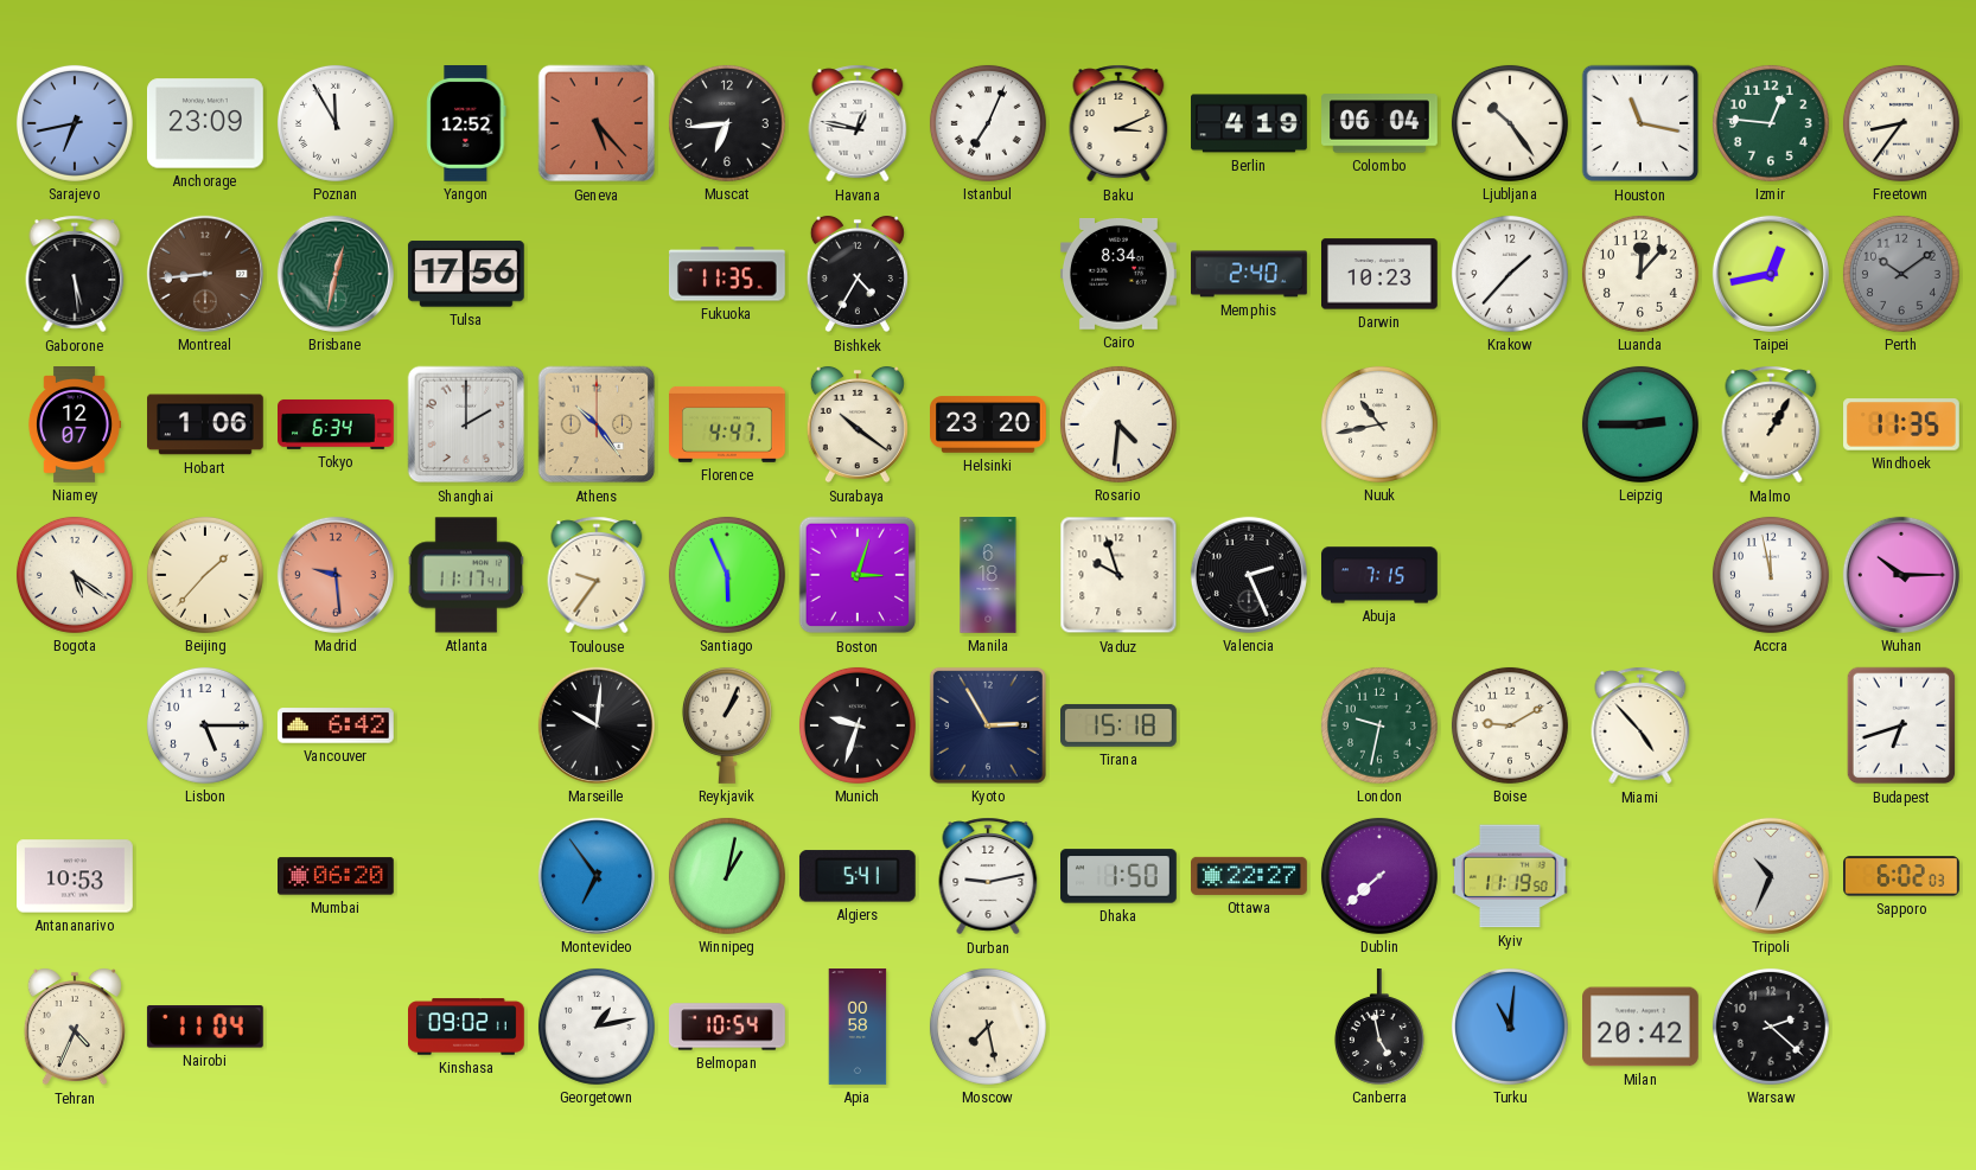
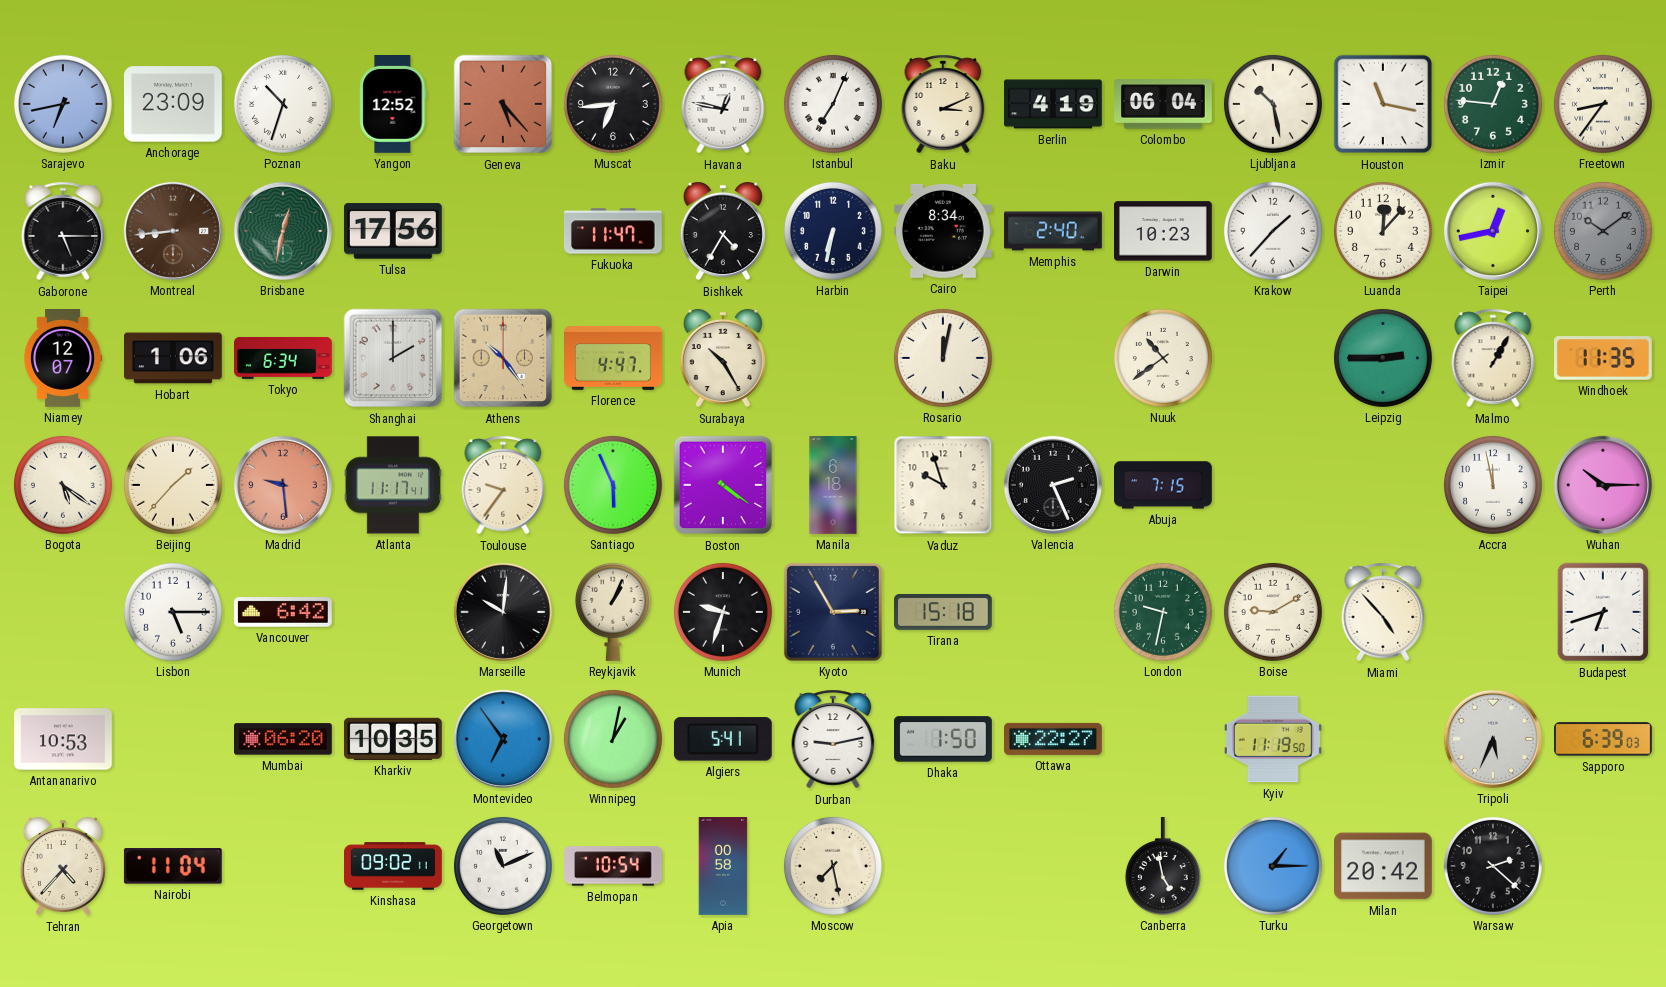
Poznan: 11:55 -> 10:33
Ljubljana: 10:24 -> 10:28
Gaborone: 5:29 -> 5:15
Fukuoka: 11:35 -> 11:47
Harbin: none -> 6:32
Surabaya: 10:21 -> 10:25
Helsinki: 23:20 -> none
Rosario: 4:31 -> 12:02
Nuuk: 10:43 -> 10:39
Boston: 3:03 -> 4:21
Kharkiv: none -> 10:35
Dublin: 7:38 -> none
Tripoli: 10:34 -> 5:34
Sapporo: 6:02 -> 6:39
Tehran: 4:34 -> 4:37
Georgetown: 1:13 -> 11:11
Turku: 11:01 -> 1:15
